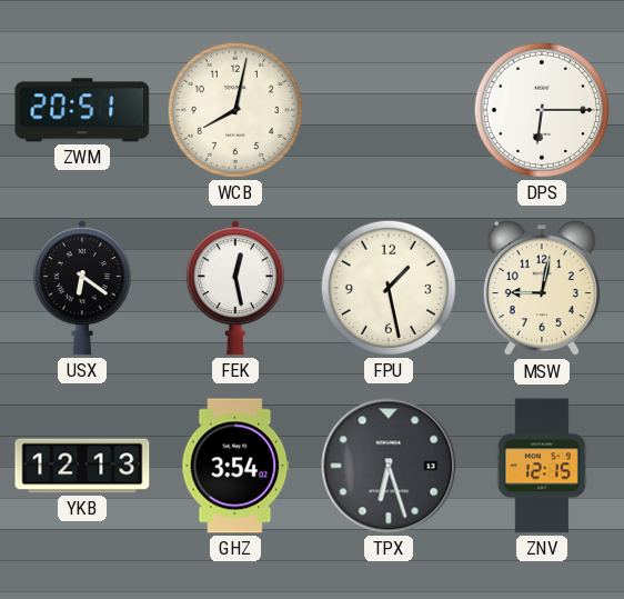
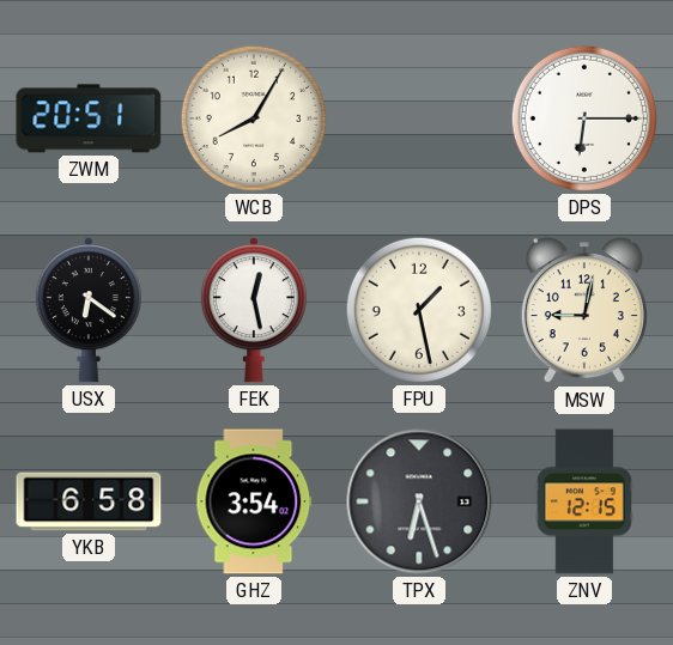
WCB: 8:02 -> 8:05
YKB: 12:13 -> 6:58
